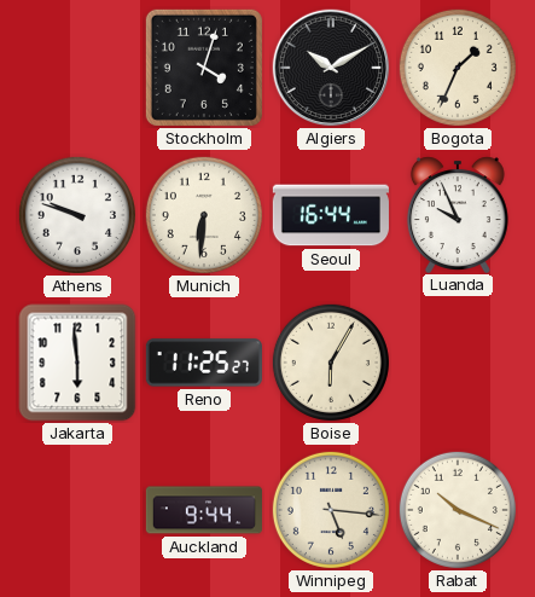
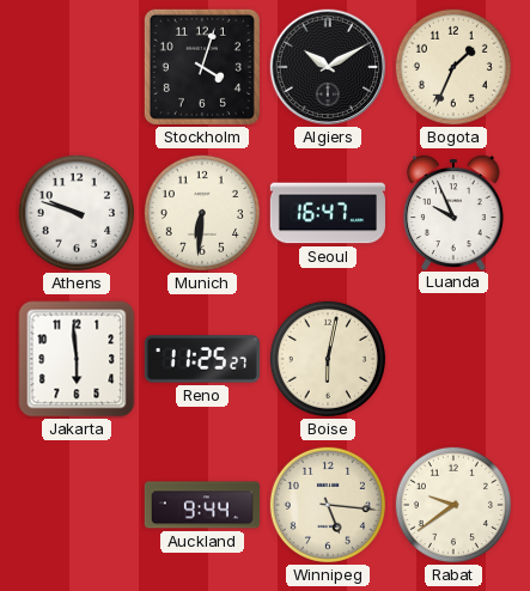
Seoul: 16:44 -> 16:47
Boise: 6:05 -> 6:02
Rabat: 10:19 -> 9:39
